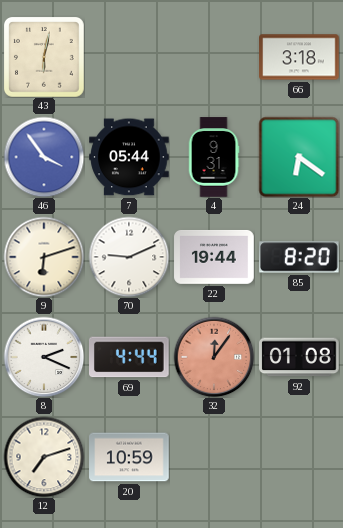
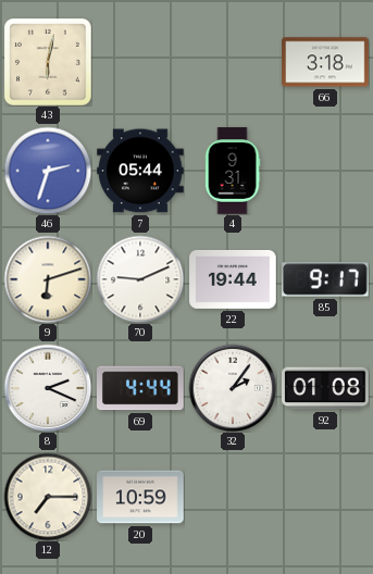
46: 3:54 -> 2:33
24: 6:21 -> none
85: 8:20 -> 9:17
32: 12:06 -> 2:06
32 dial: salmon -> white
12: 7:12 -> 7:15
